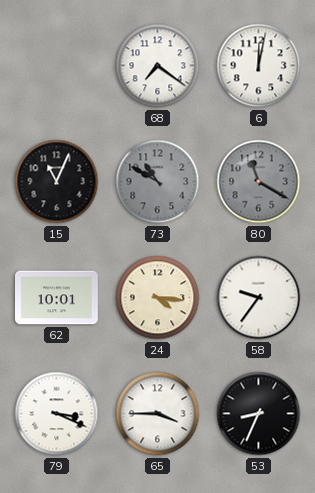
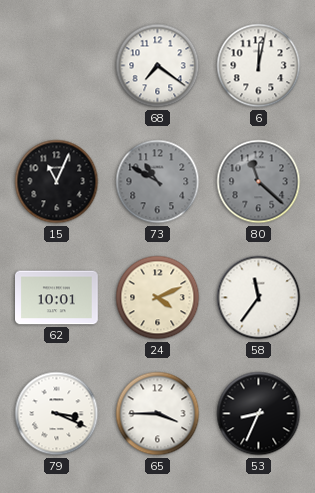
80: 11:20 -> 11:22
24: 4:16 -> 4:11
58: 9:36 -> 11:36
